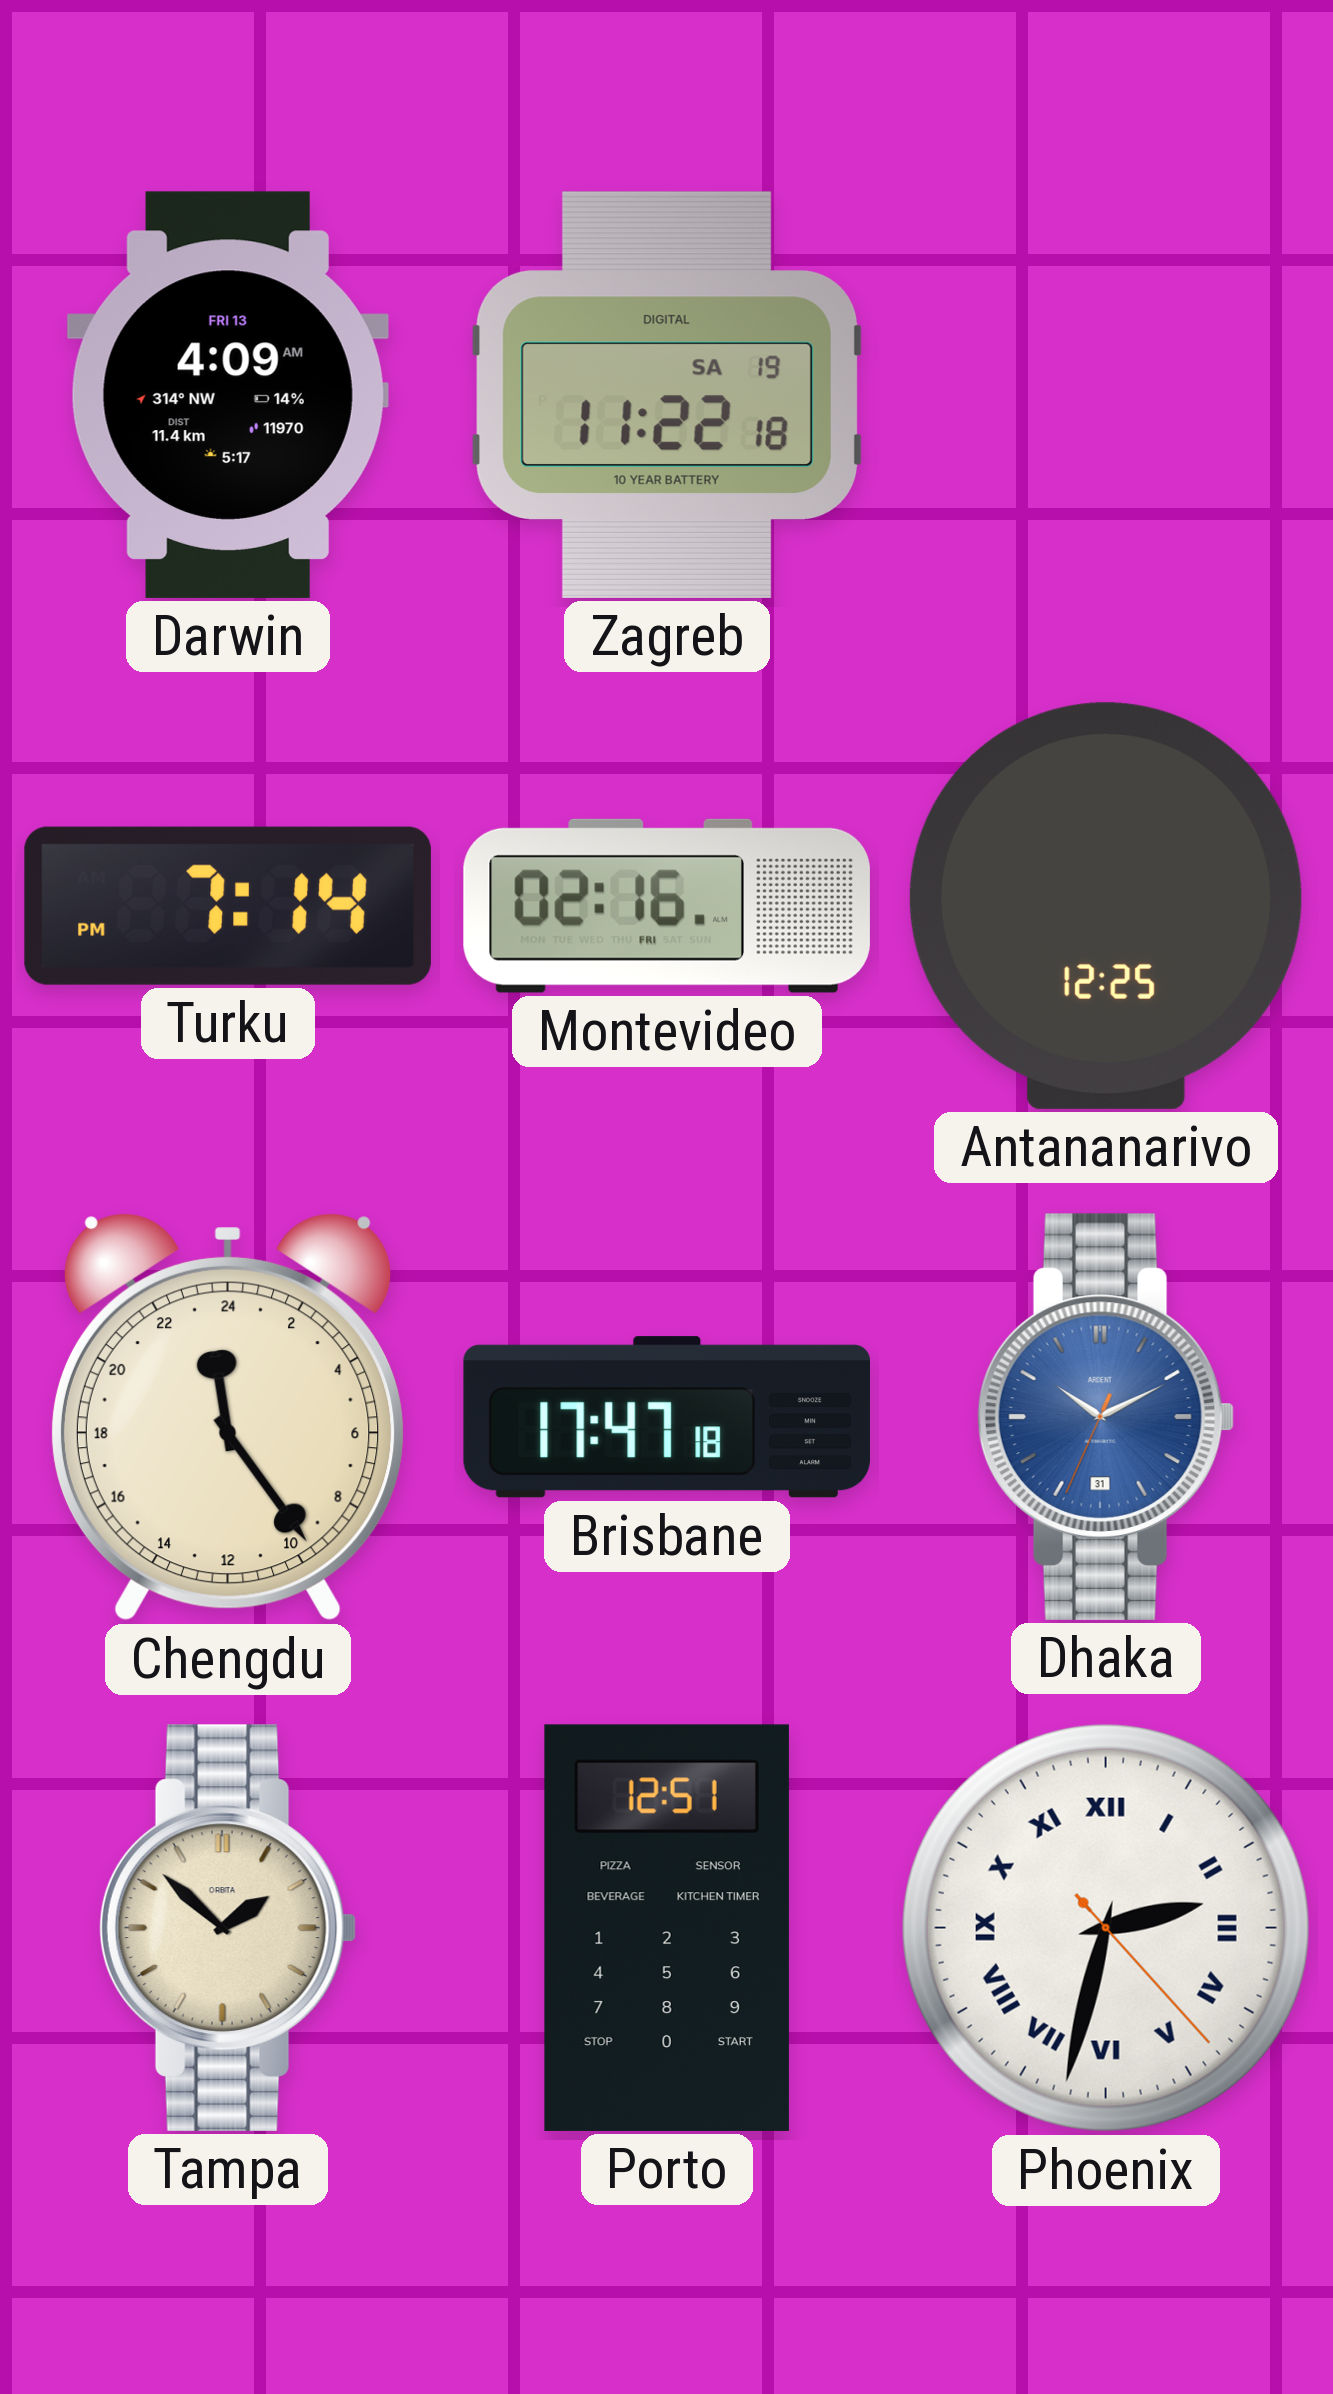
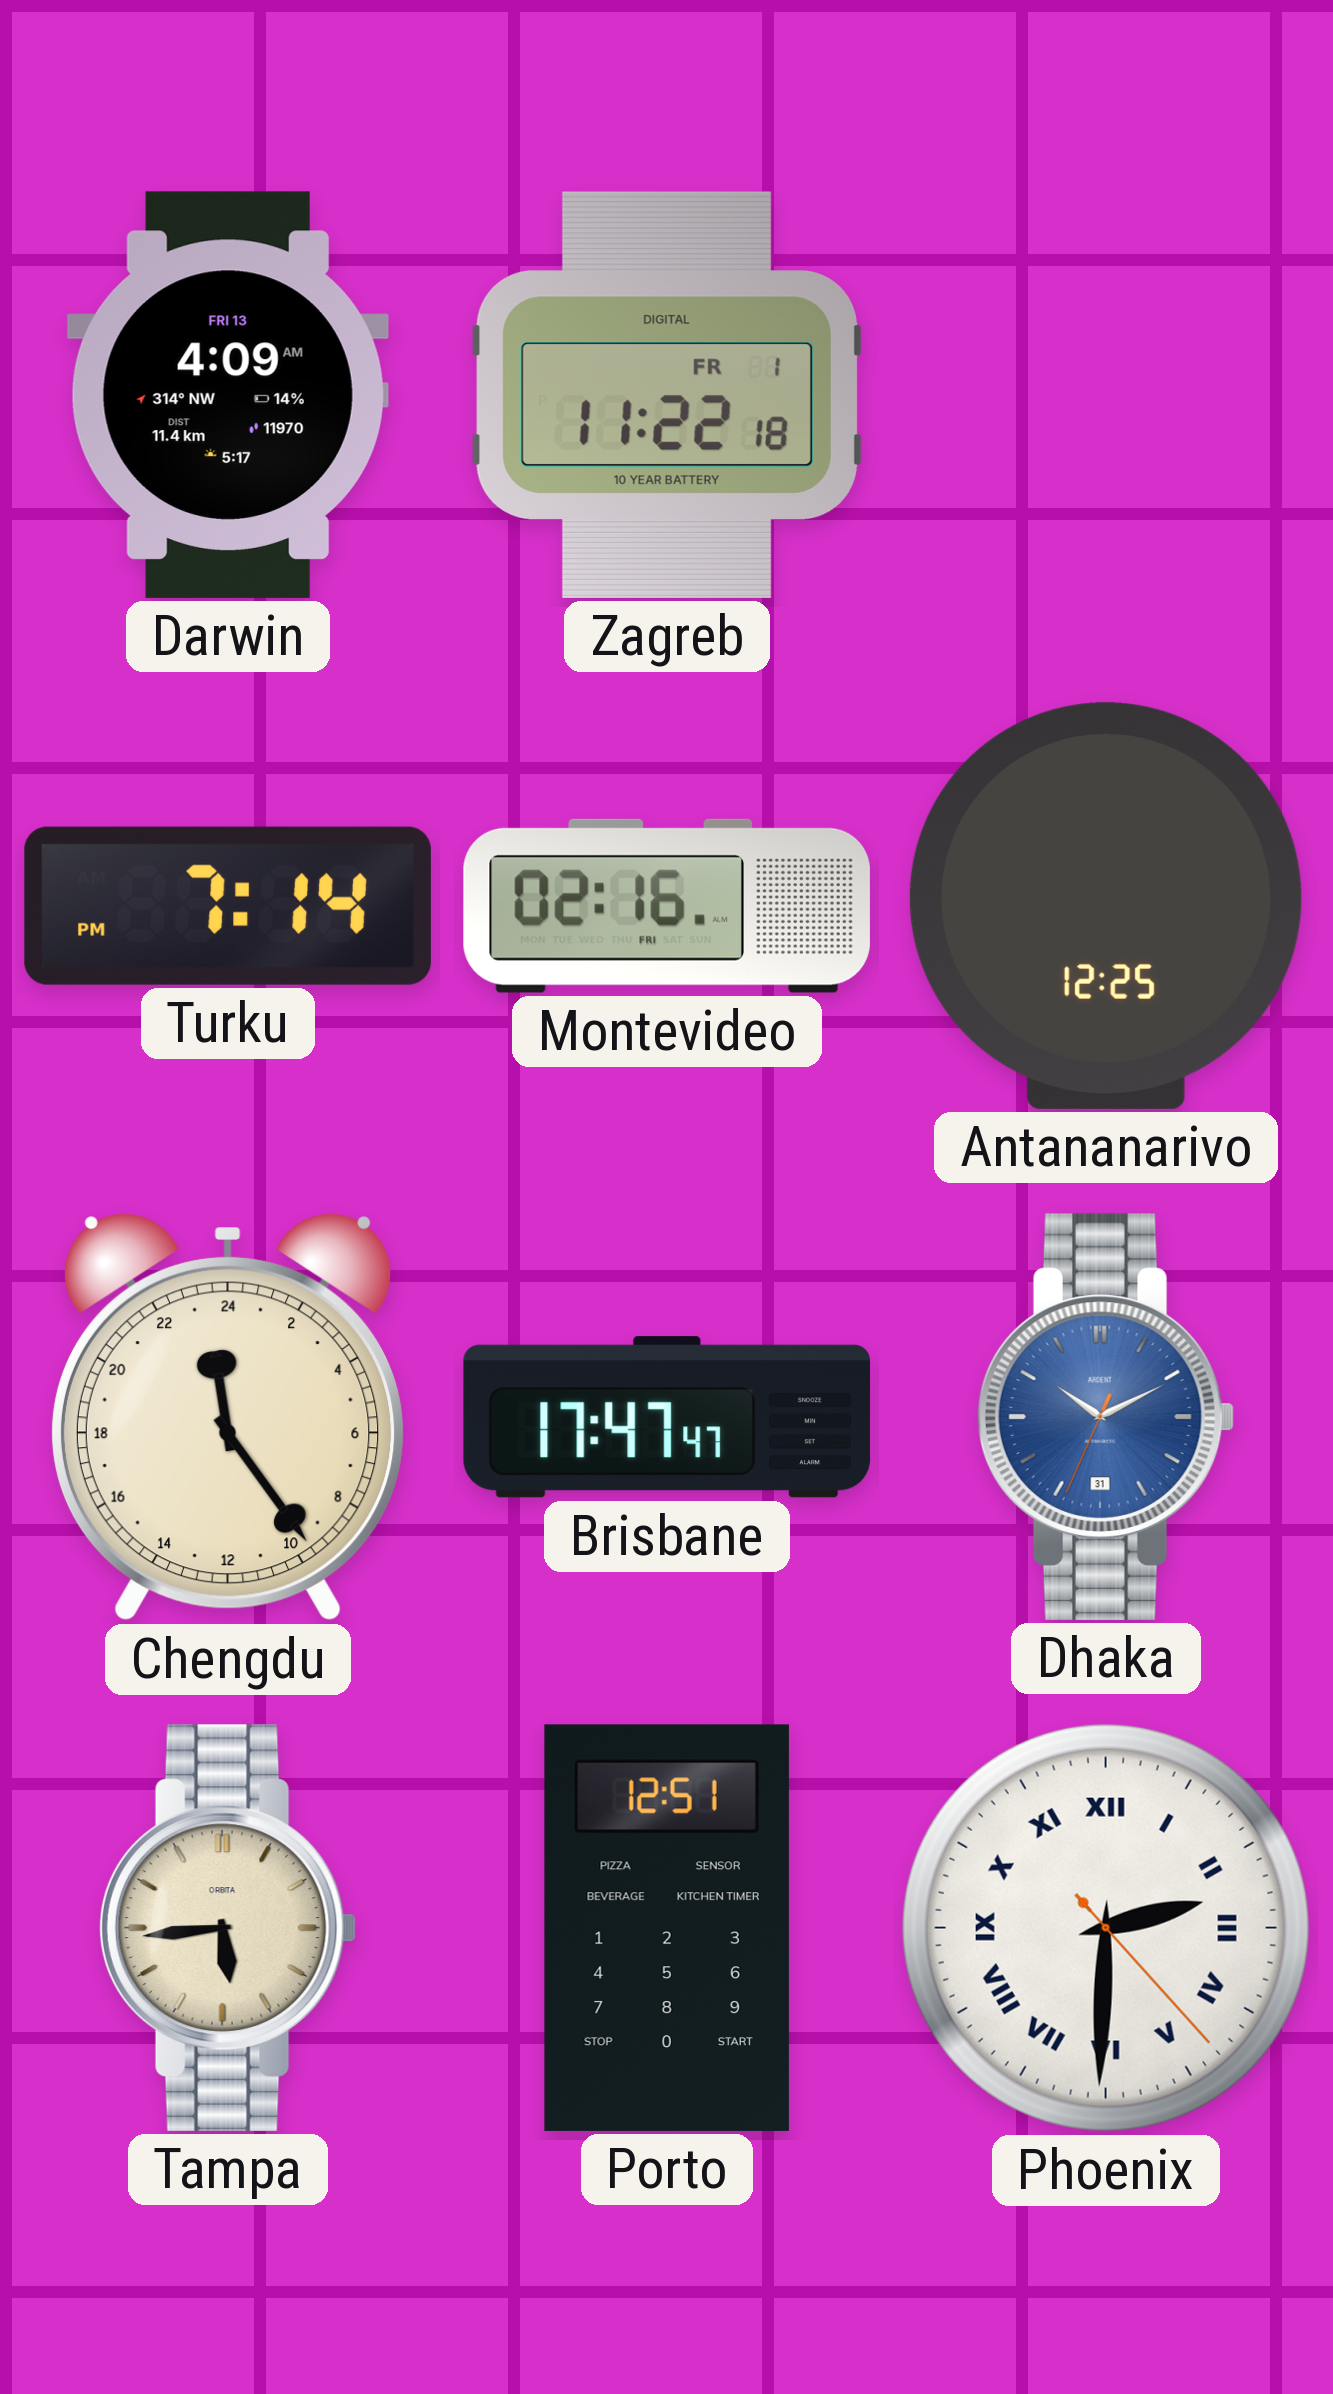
Zagreb date: SA 19 -> FR 1
Brisbane: 17:47:18 -> 17:47:47
Tampa: 1:52 -> 5:44
Phoenix: 2:32 -> 2:30
